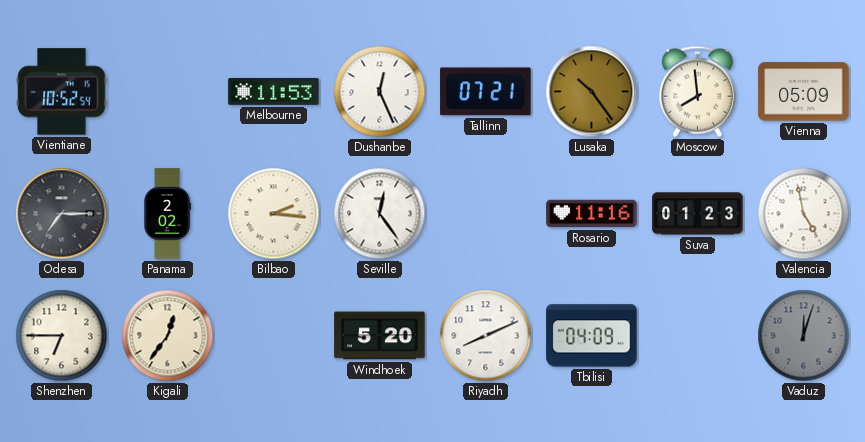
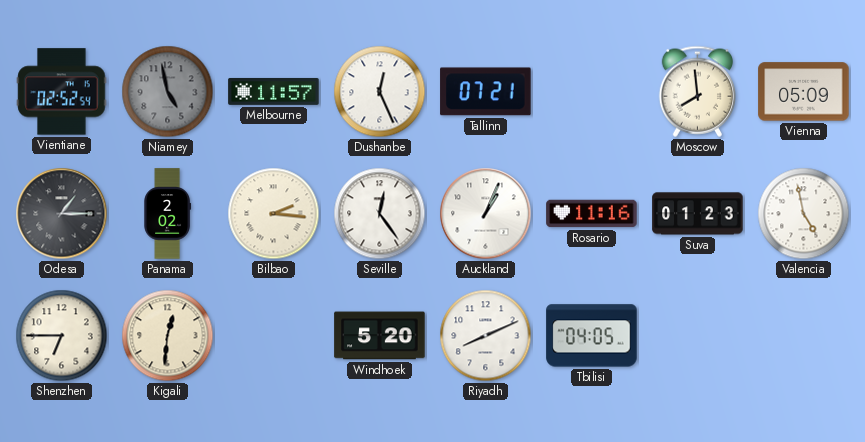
Vientiane: 10:52 -> 02:52
Niamey: none -> 4:58
Melbourne: 11:53 -> 11:57
Lusaka: 10:24 -> none
Odesa: 7:15 -> 1:15
Auckland: none -> 1:04
Kigali: 12:36 -> 12:31
Tbilisi: 04:09 -> 04:05
Vaduz: 12:03 -> none
